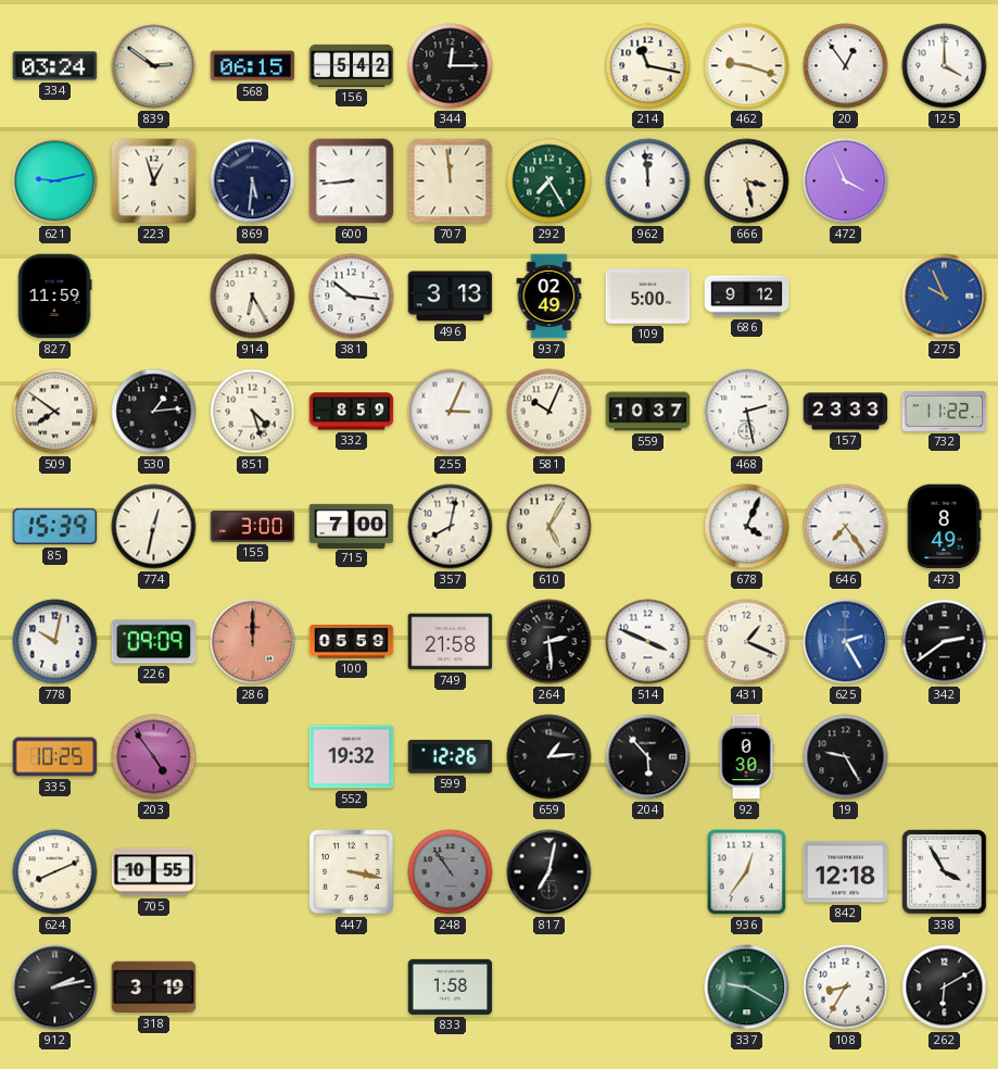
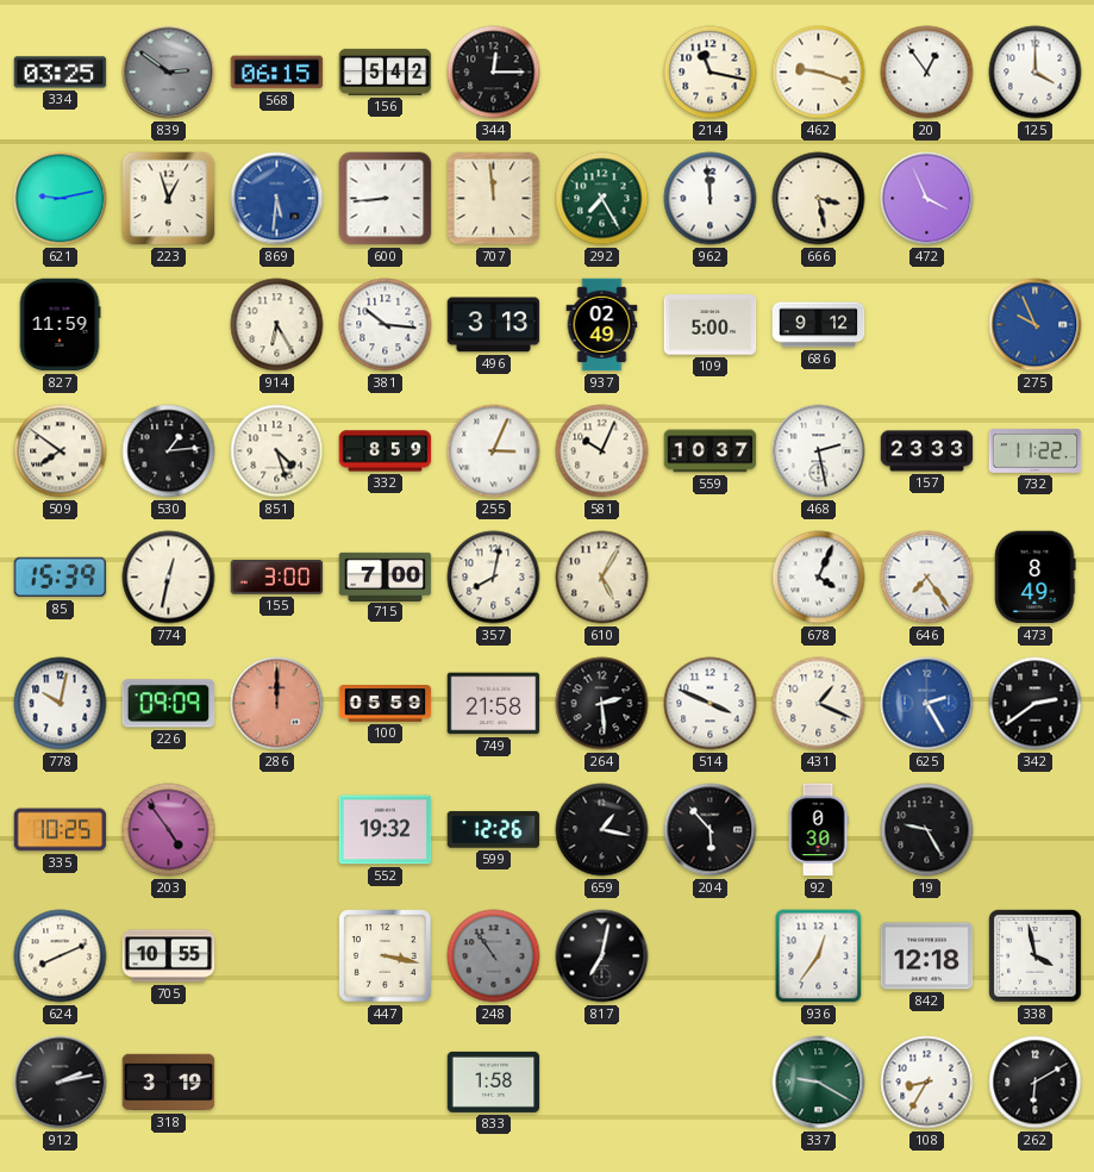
334: 03:24 -> 03:25
839 dial: cream -> grey
869 dial: navy -> blue
659: 1:14 -> 1:17
338: 3:55 -> 3:58
